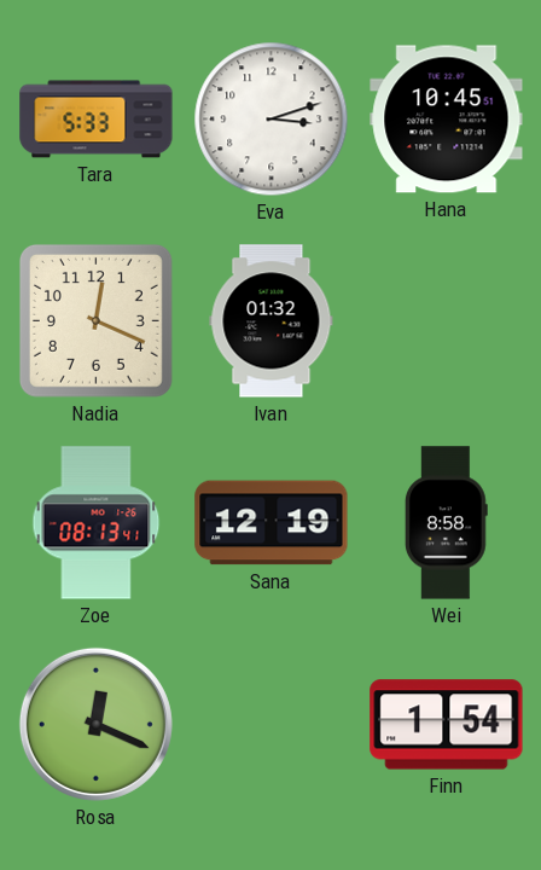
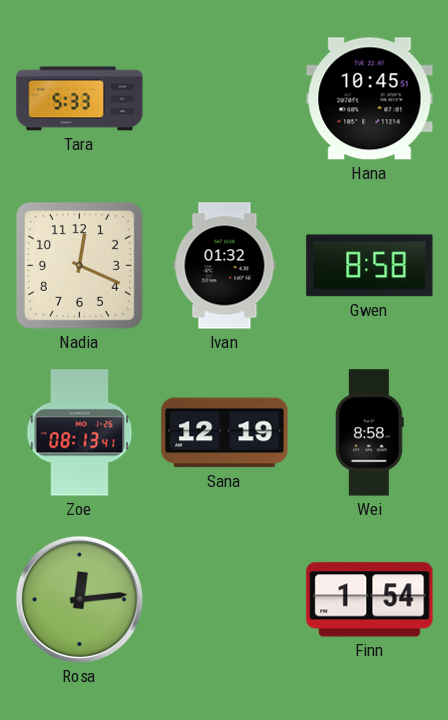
Eva: 3:12 -> none
Gwen: none -> 8:58
Rosa: 12:19 -> 12:14
